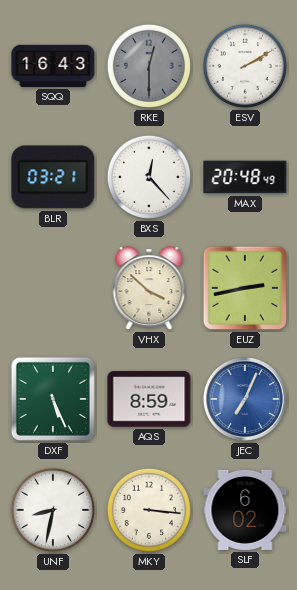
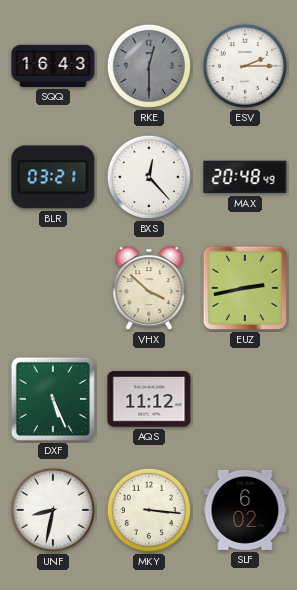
ESV: 2:10 -> 2:15
AQS: 8:59 -> 11:12
JEC: 7:04 -> none
